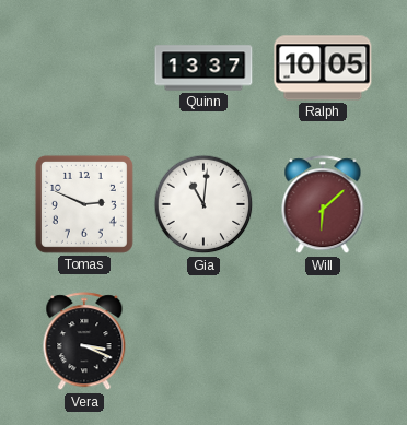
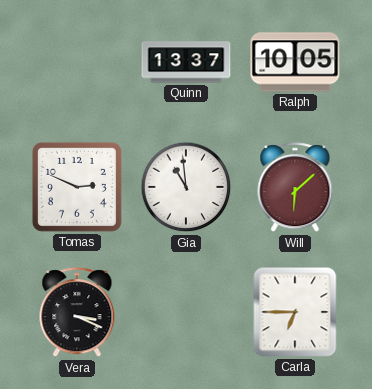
Gia: 11:01 -> 10:59
Carla: none -> 6:45
